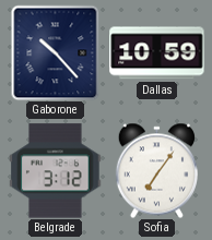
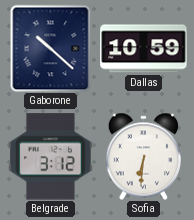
Gaborone: 10:23 -> 10:22
Sofia: 7:06 -> 6:31
